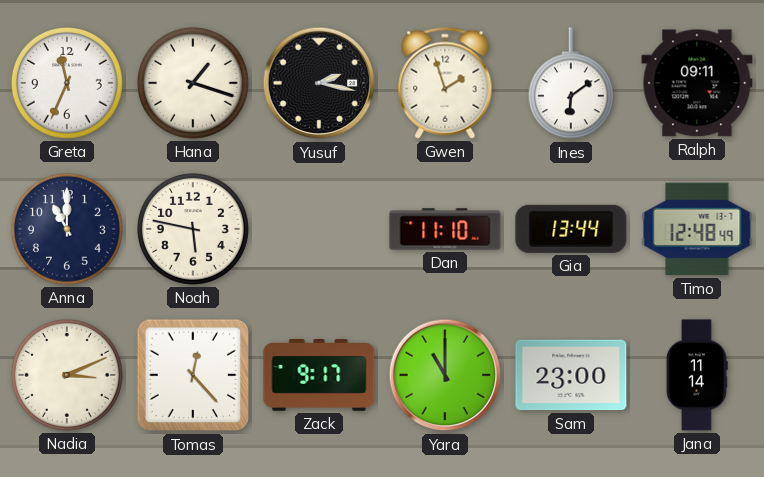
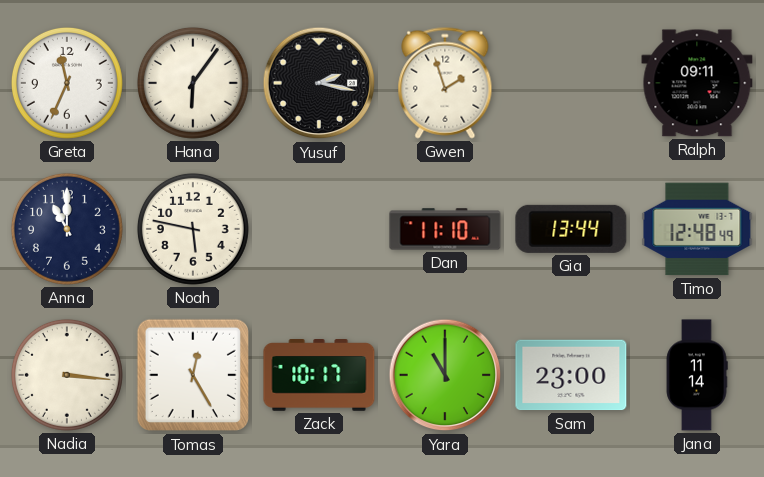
Hana: 1:18 -> 6:06
Ines: 6:09 -> none
Nadia: 3:11 -> 3:16
Tomas: 12:23 -> 12:25
Zack: 9:17 -> 10:17
